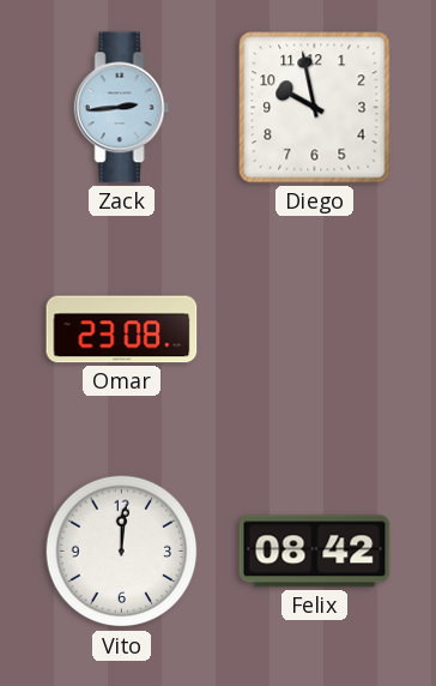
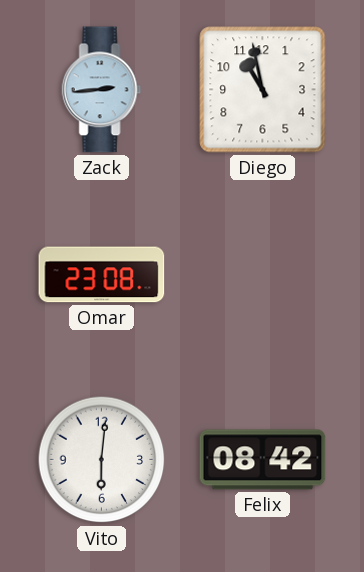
Diego: 9:58 -> 10:58
Vito: 12:01 -> 6:01
